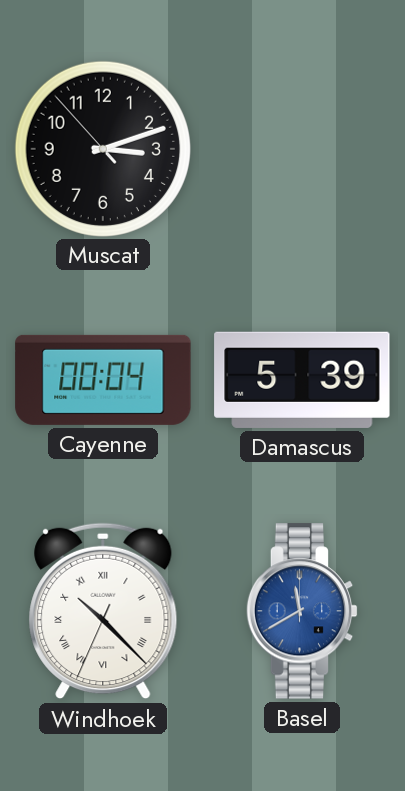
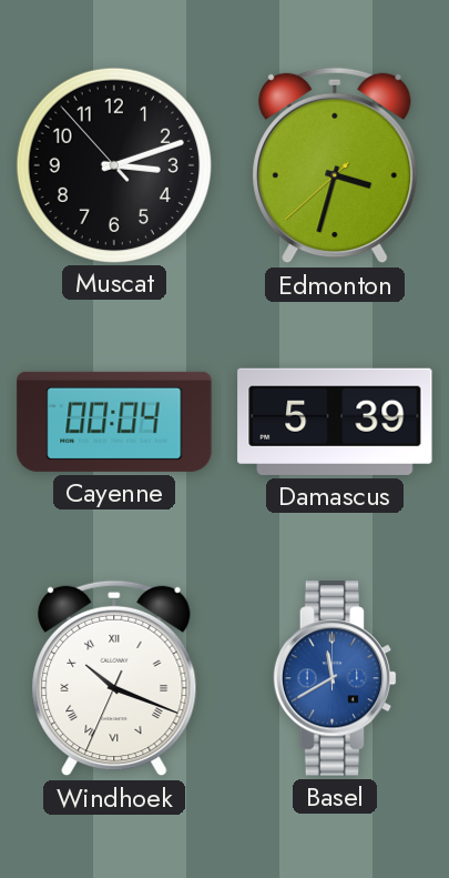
Edmonton: none -> 3:32
Windhoek: 10:22 -> 10:18
